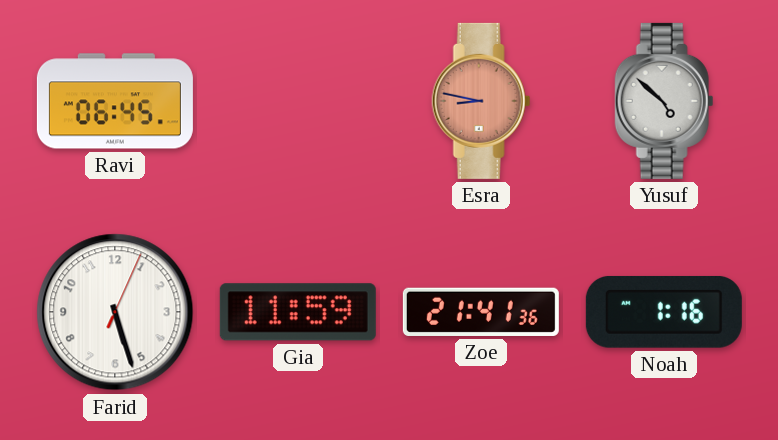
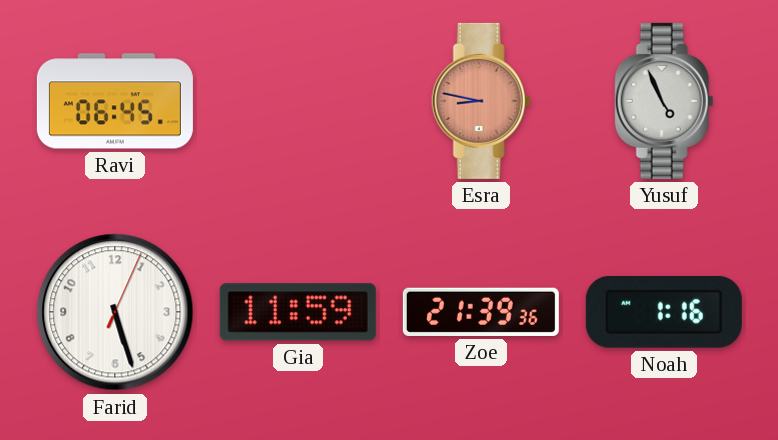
Yusuf: 4:52 -> 4:56
Zoe: 21:41 -> 21:39
